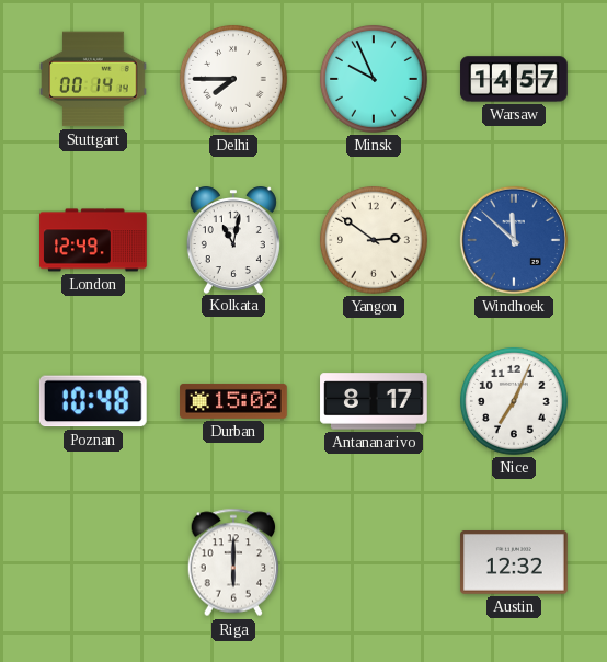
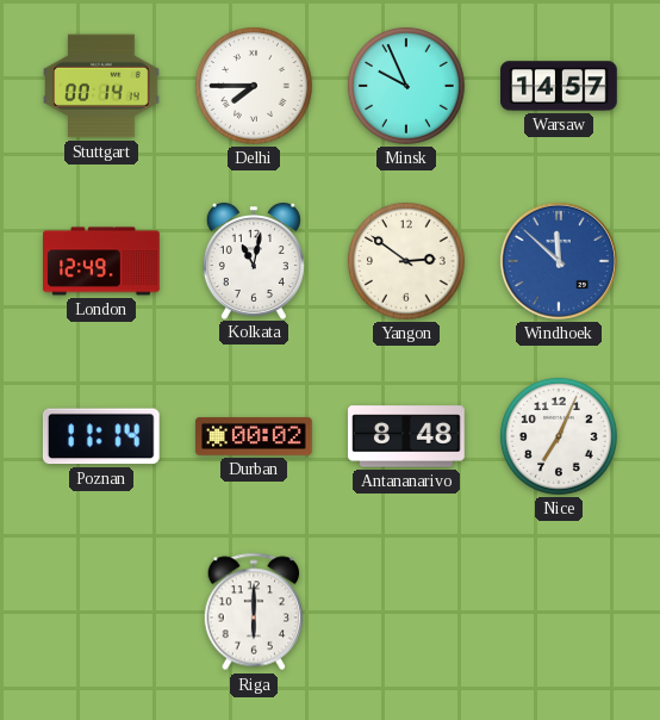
Poznan: 10:48 -> 11:14
Durban: 15:02 -> 00:02
Antananarivo: 8:17 -> 8:48
Austin: 12:32 -> none
